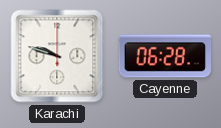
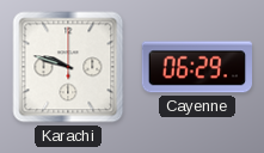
Cayenne: 06:28 -> 06:29
